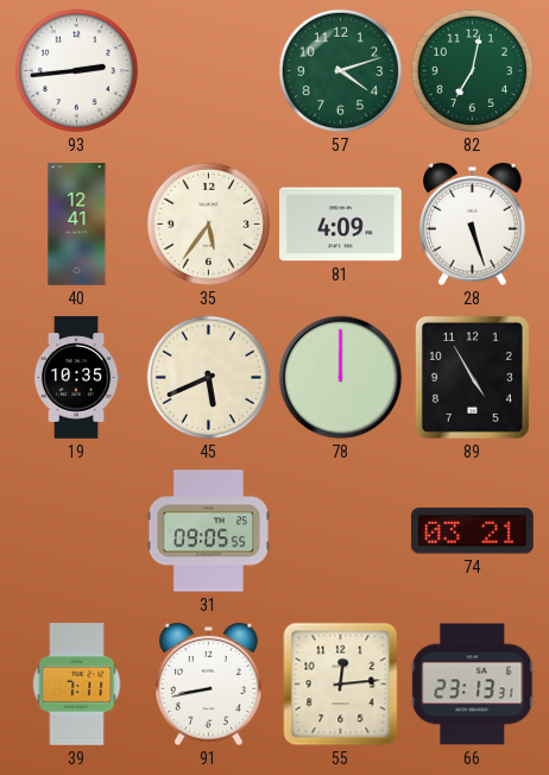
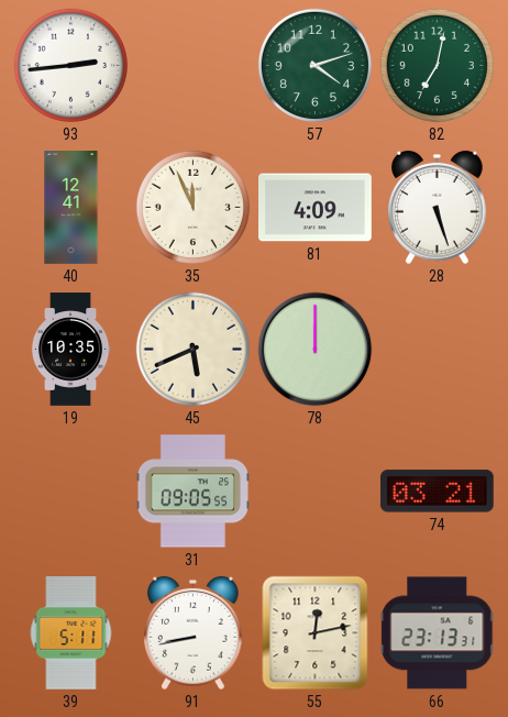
35: 5:36 -> 11:56
89: 4:55 -> none
39: 7:11 -> 5:11
55: 12:14 -> 12:13
